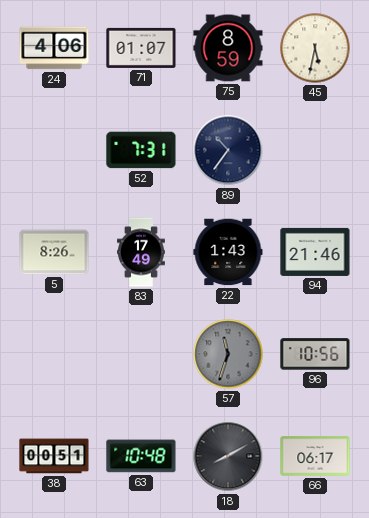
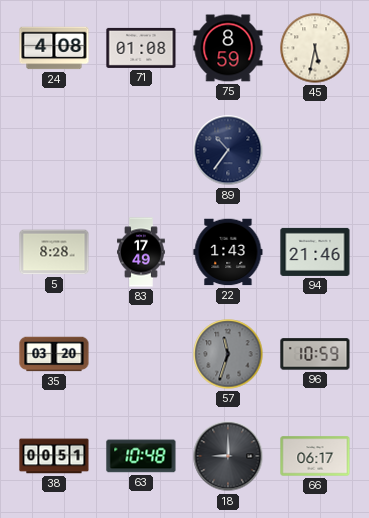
24: 4:06 -> 4:08
71: 01:07 -> 01:08
52: 7:31 -> none
5: 8:26 -> 8:28
35: none -> 03:20
96: 10:56 -> 10:59
18: 8:10 -> 9:00
